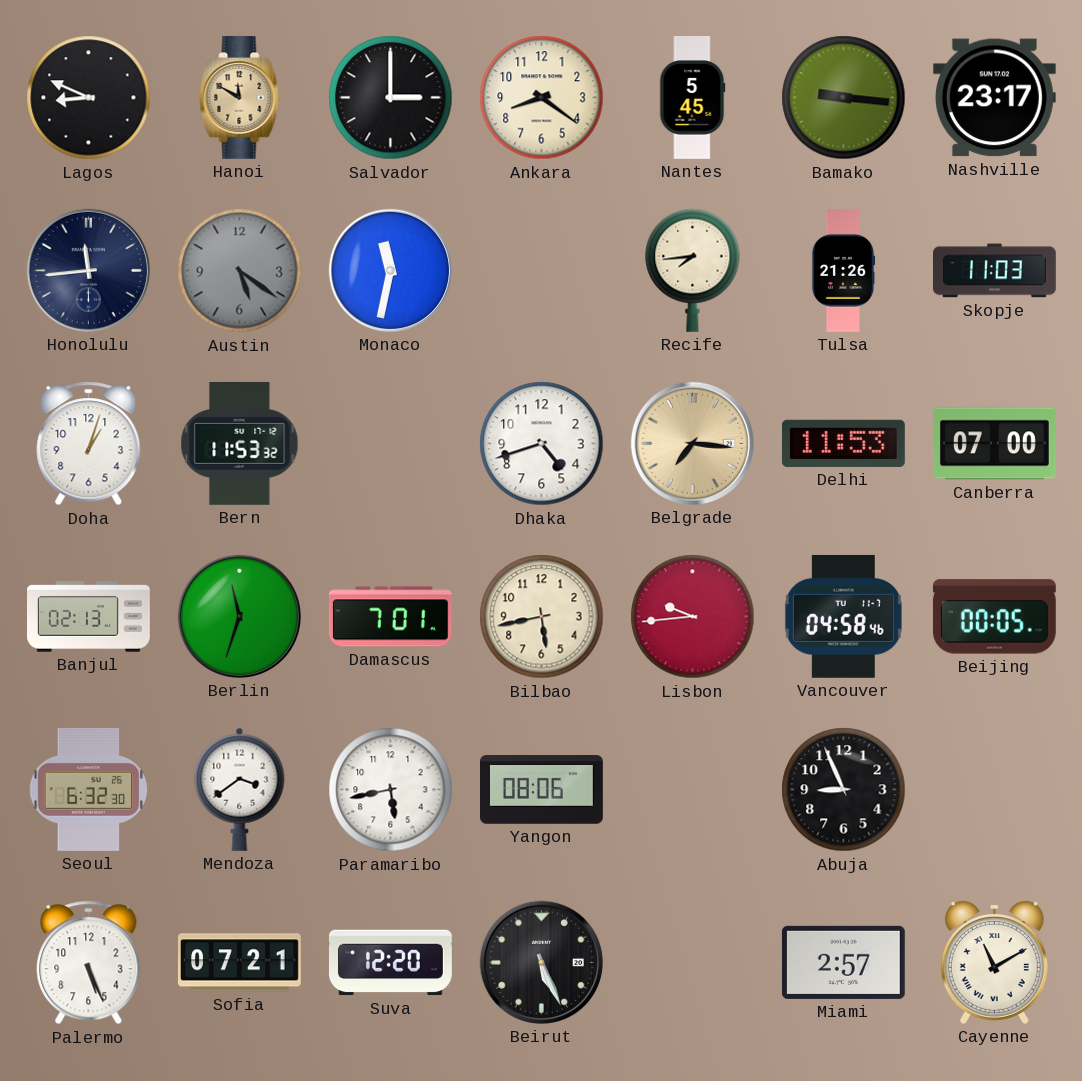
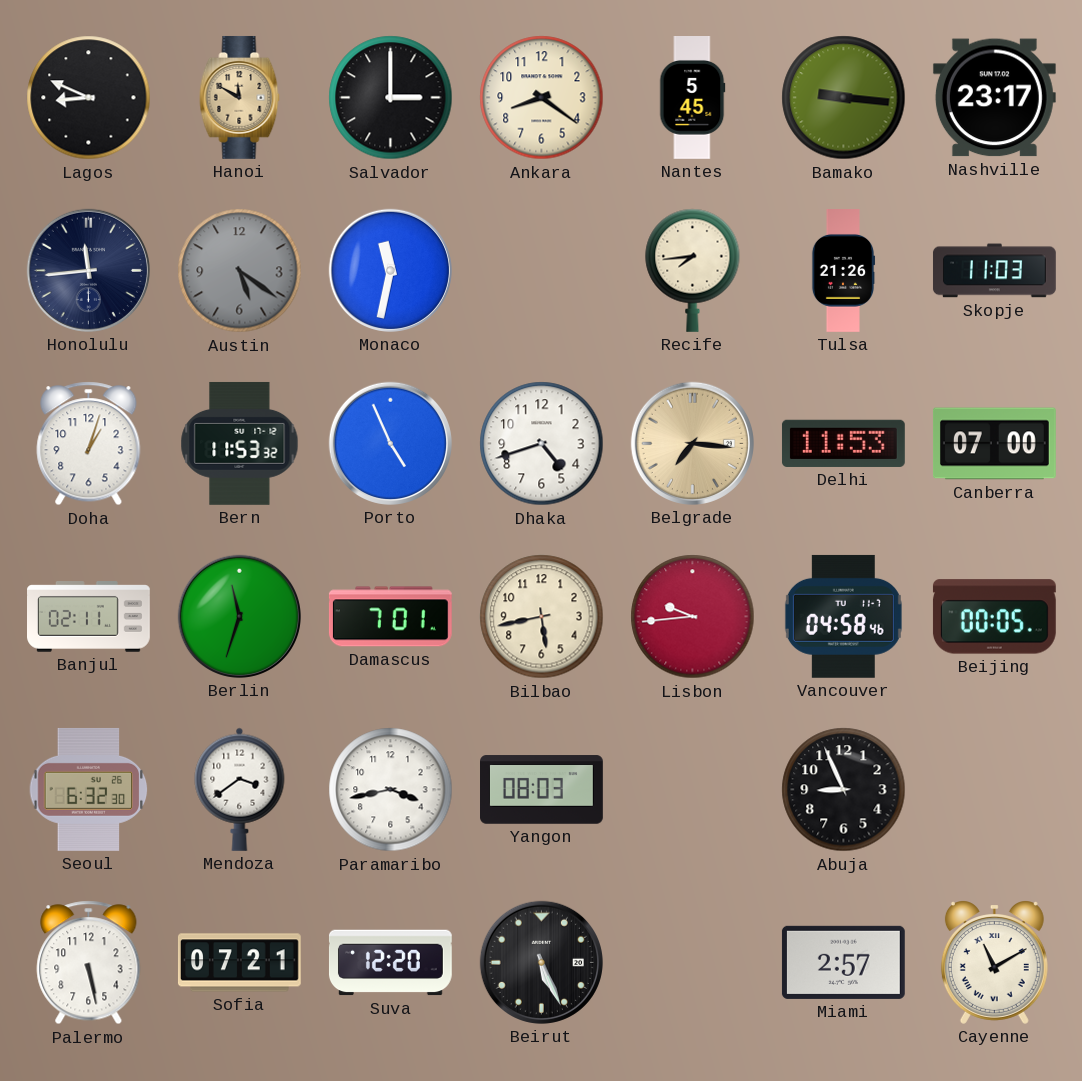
Porto: none -> 4:56
Banjul: 02:13 -> 02:11
Paramaribo: 5:43 -> 3:43
Yangon: 08:06 -> 08:03
Palermo: 5:26 -> 5:28
